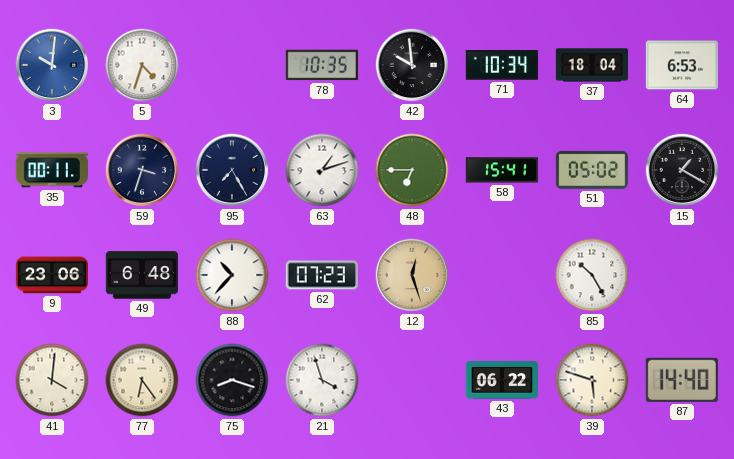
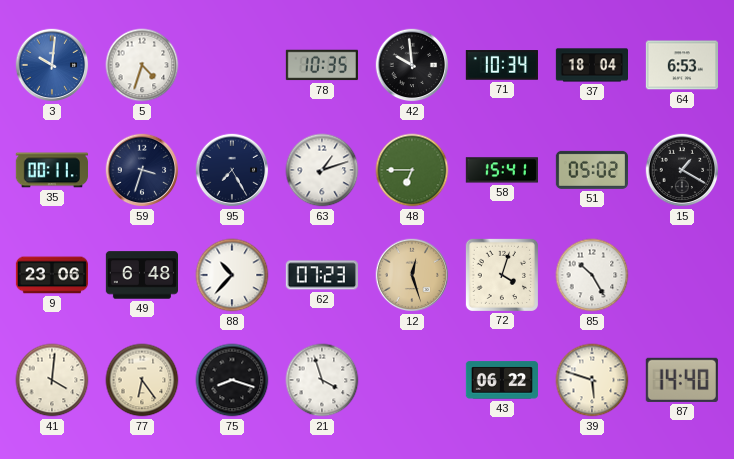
72: none -> 4:03
